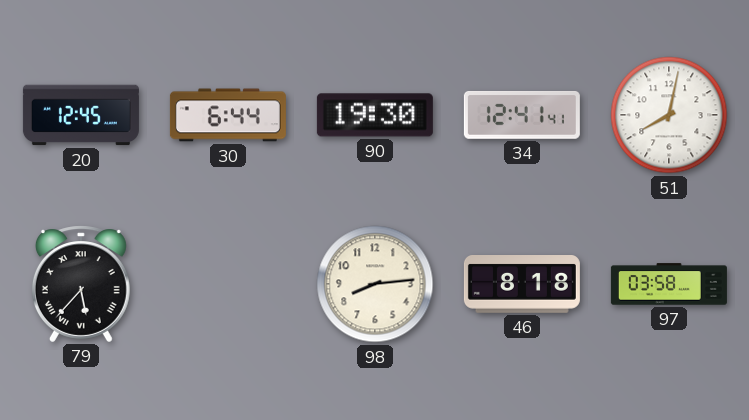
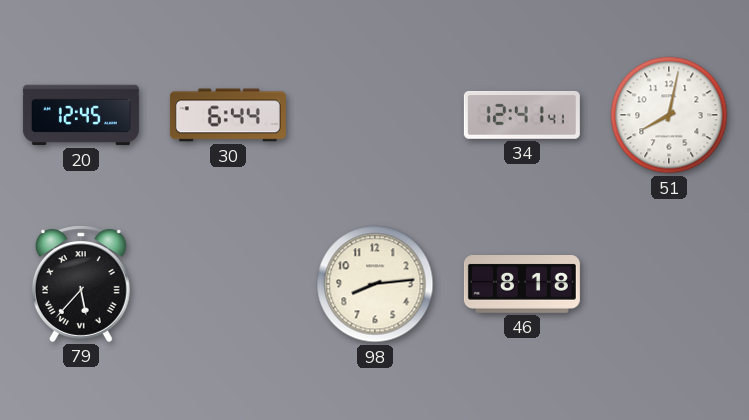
90: 19:30 -> none
97: 03:58 -> none
